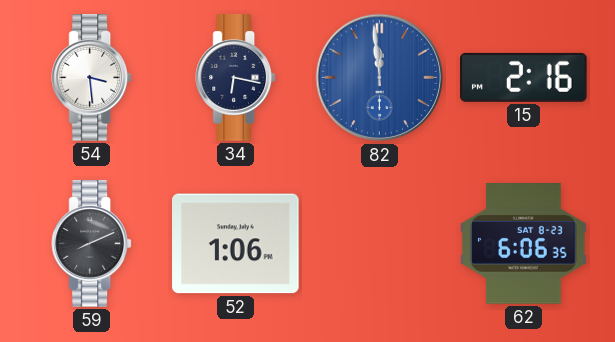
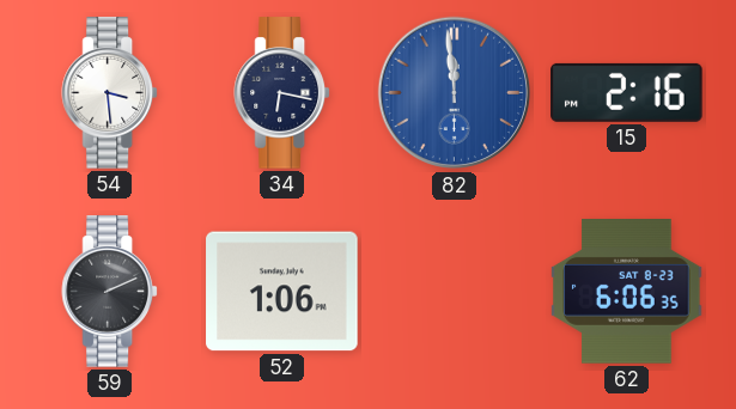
59: 8:11 -> 2:11
